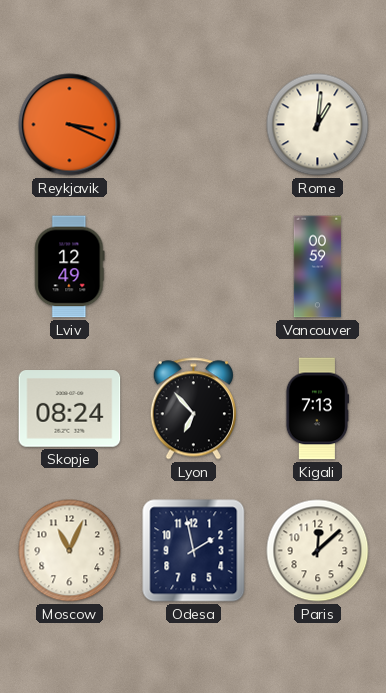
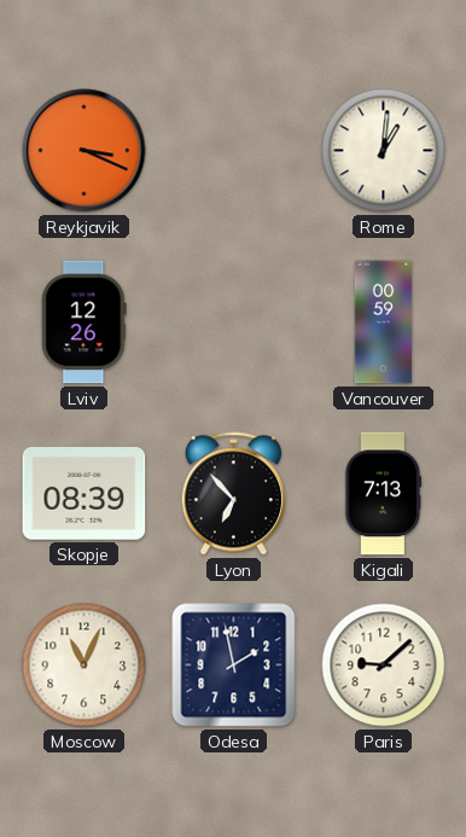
Lviv: 12:49 -> 12:26
Skopje: 08:24 -> 08:39
Paris: 12:08 -> 9:08
